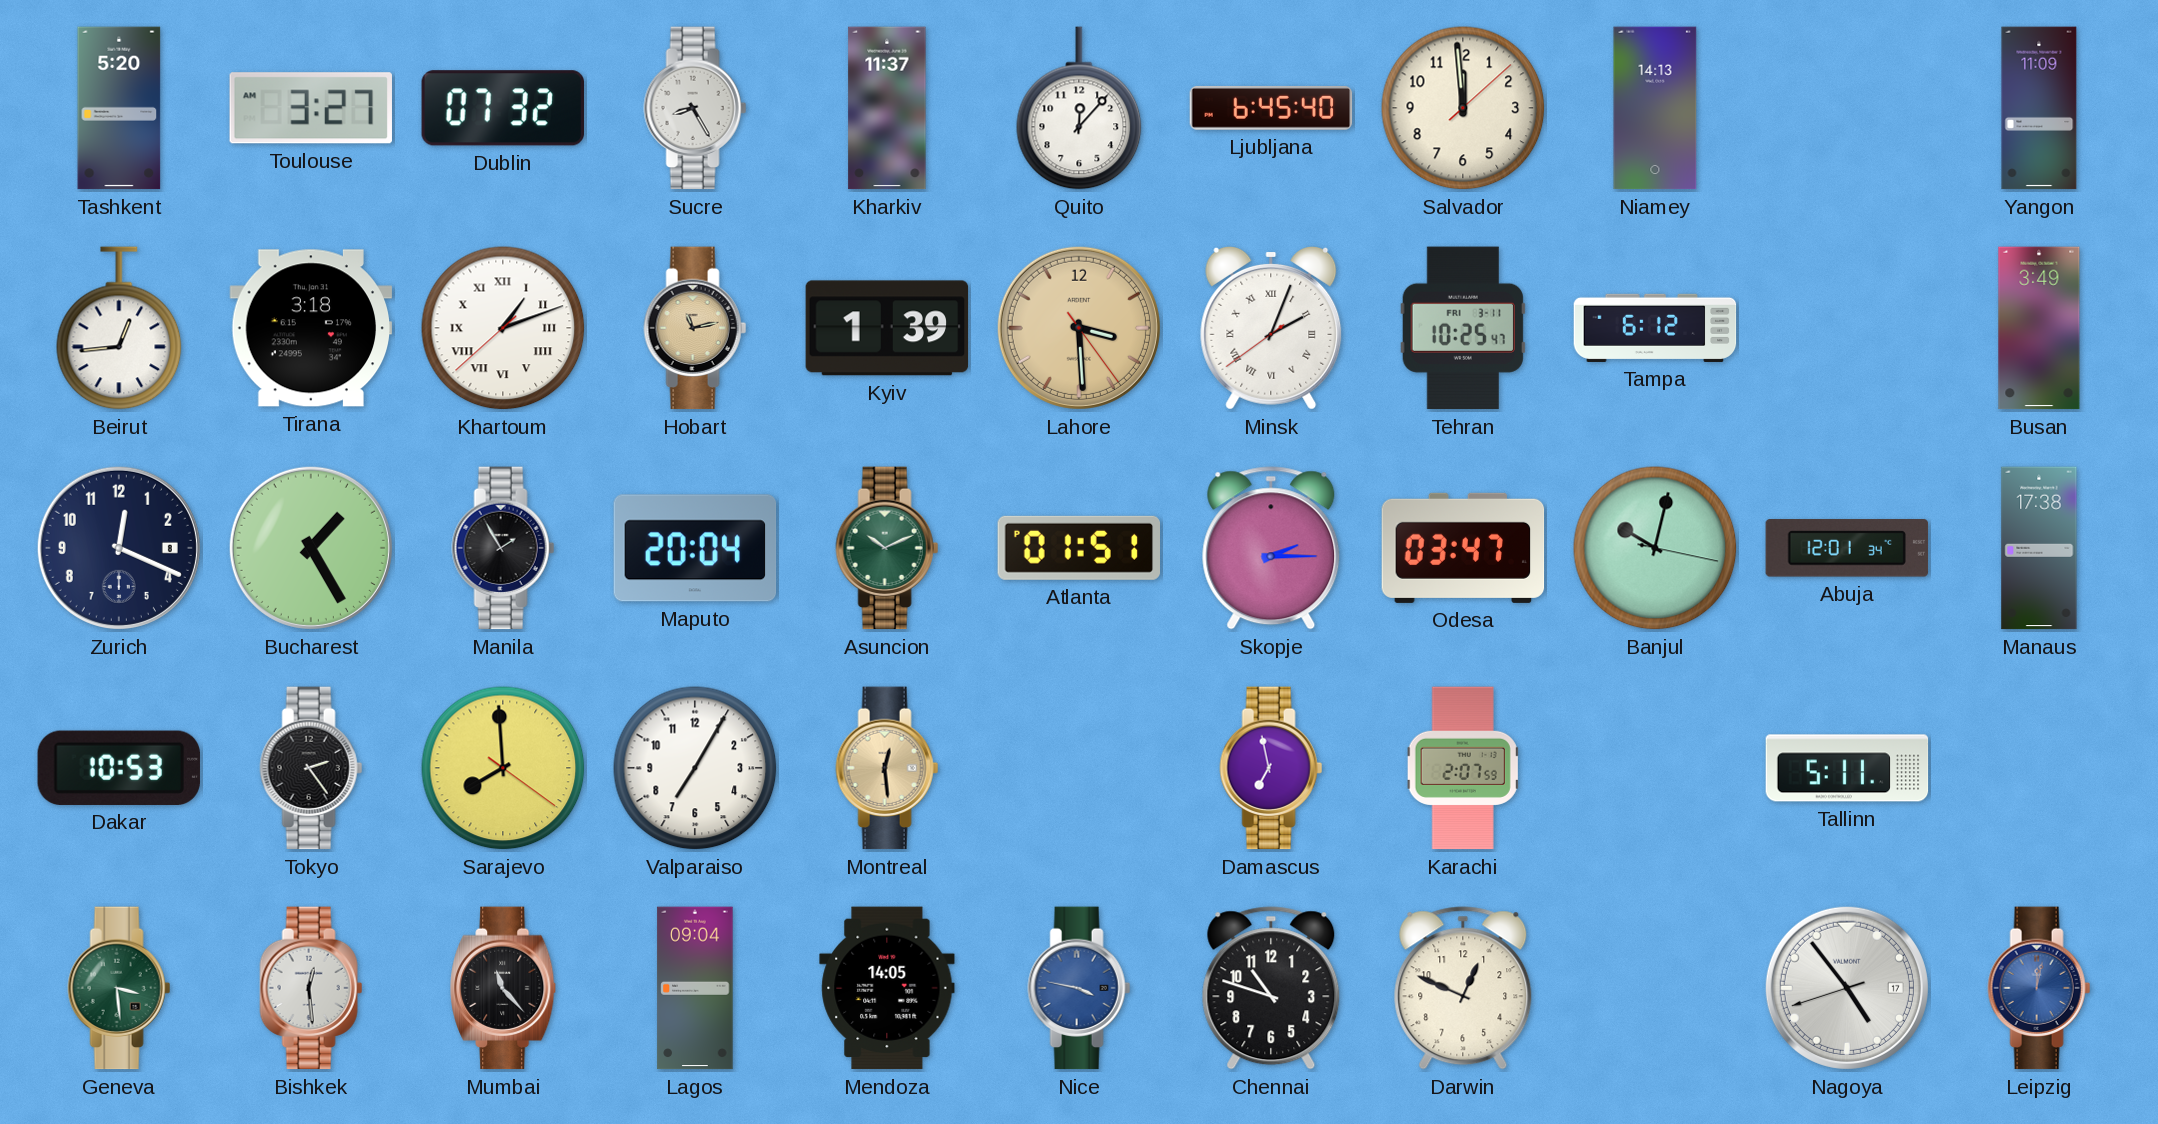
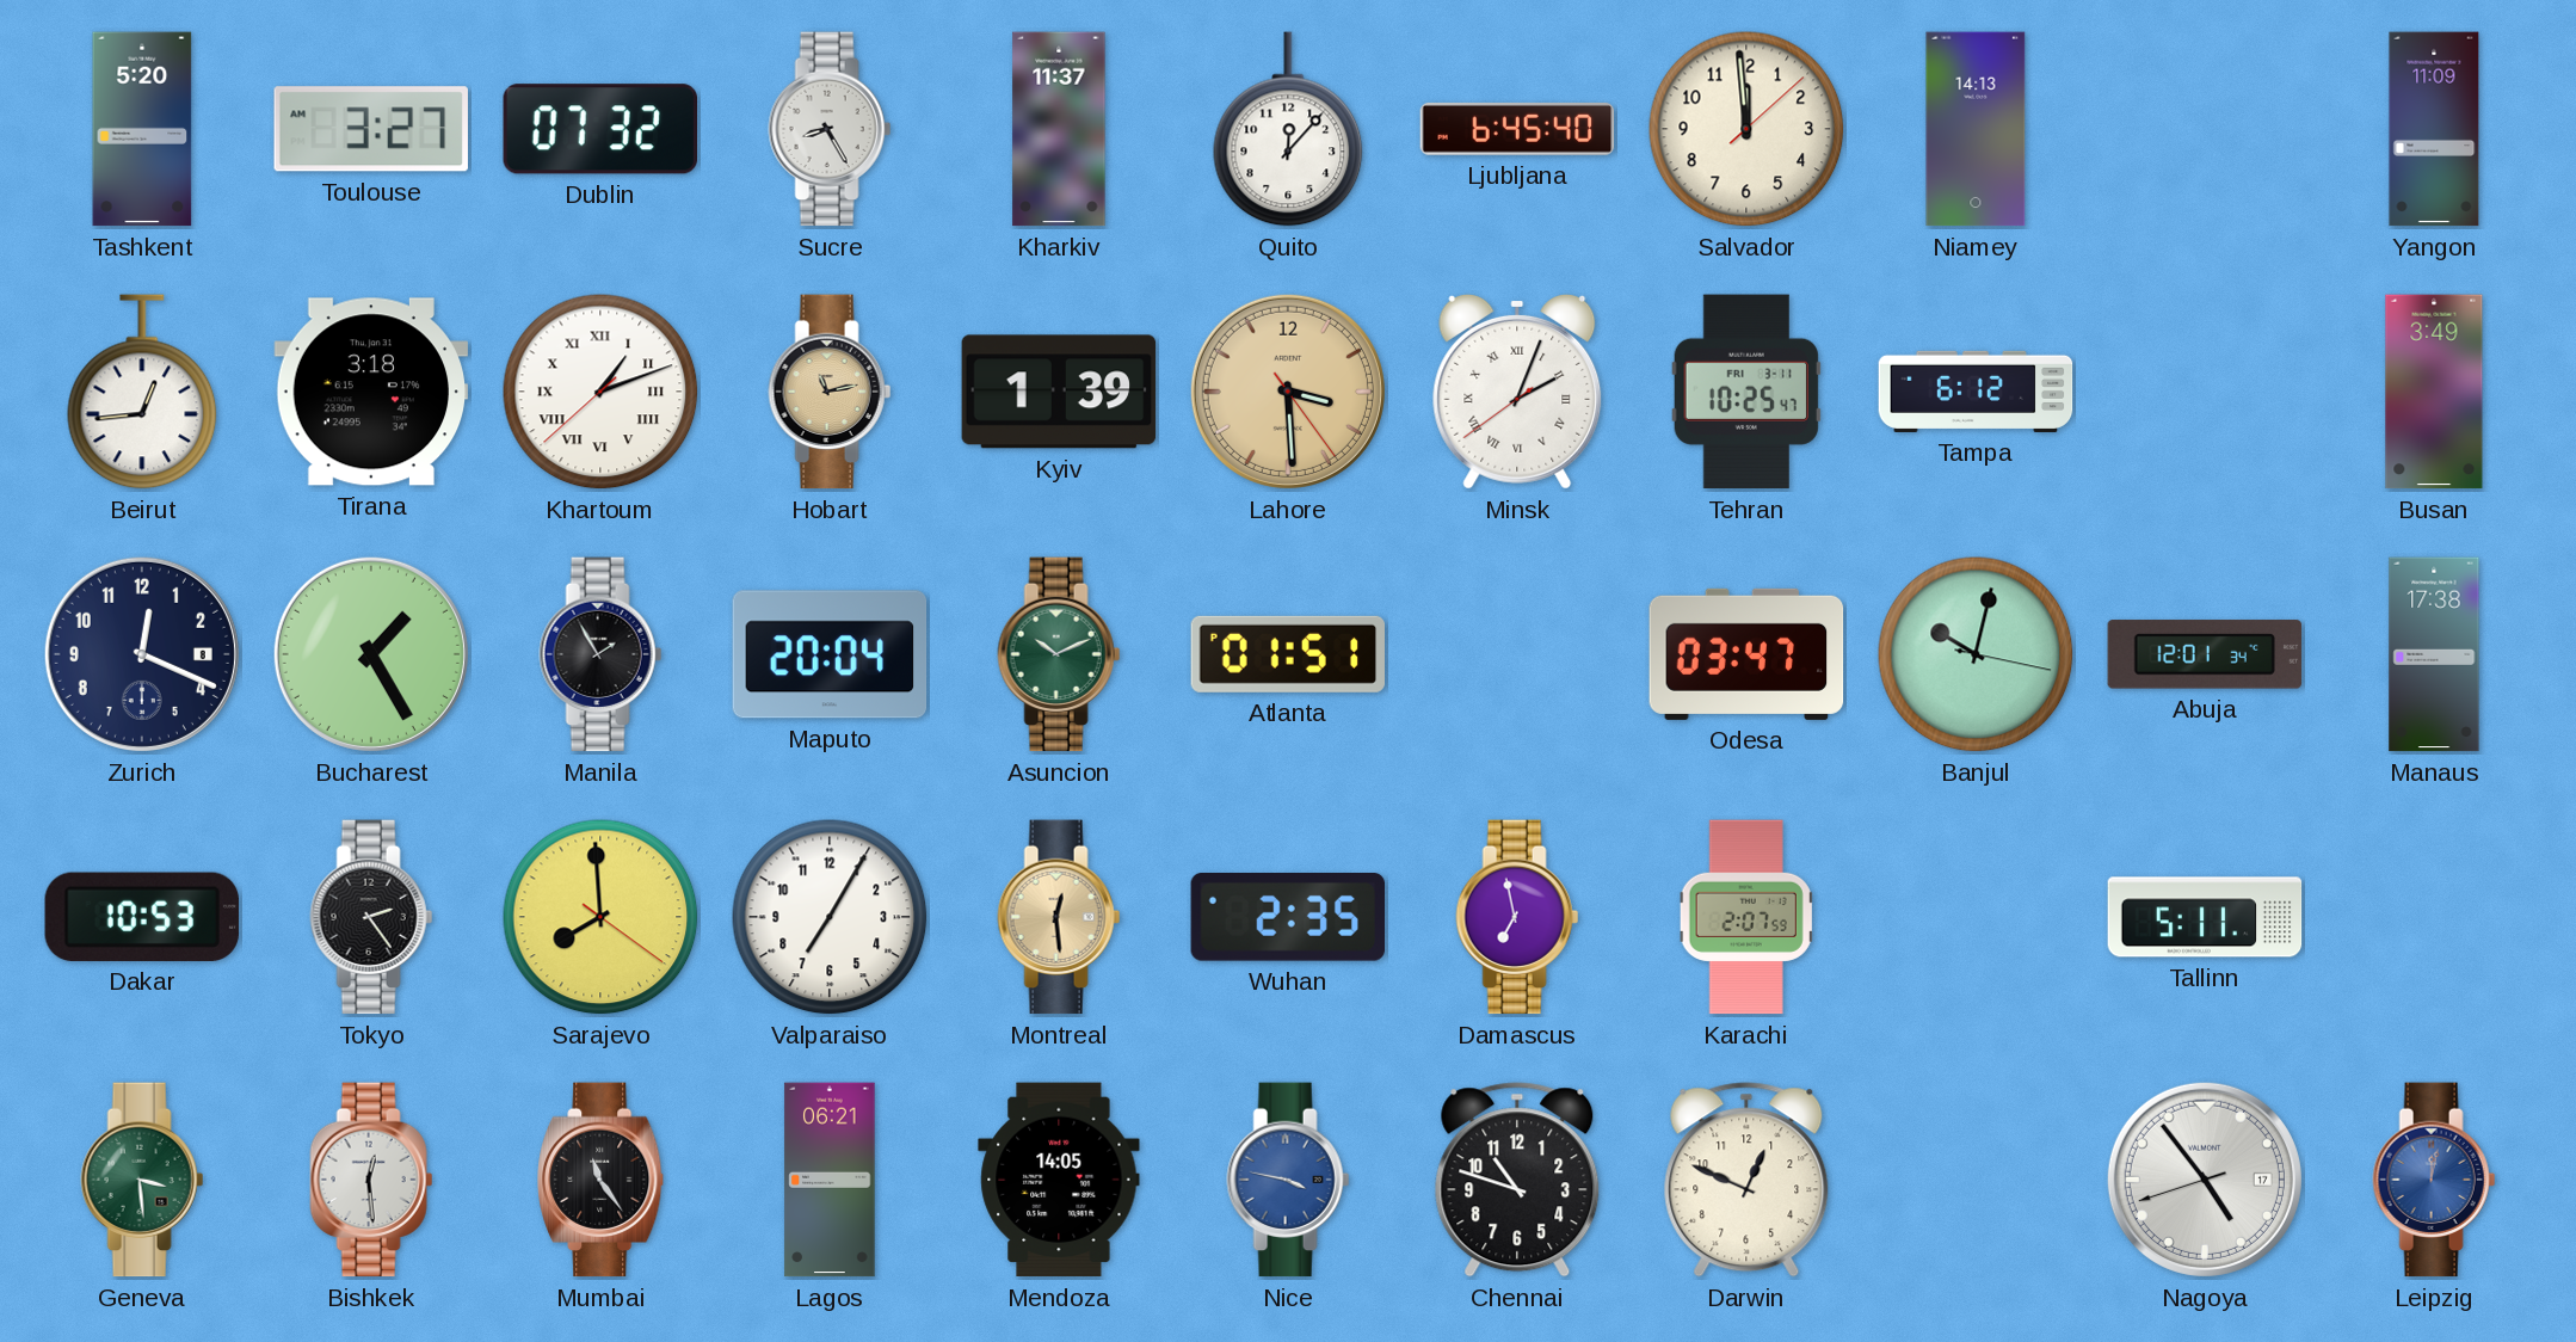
Skopje: 2:15 -> none
Wuhan: none -> 2:35
Mumbai: 11:23 -> 11:24
Lagos: 09:04 -> 06:21
